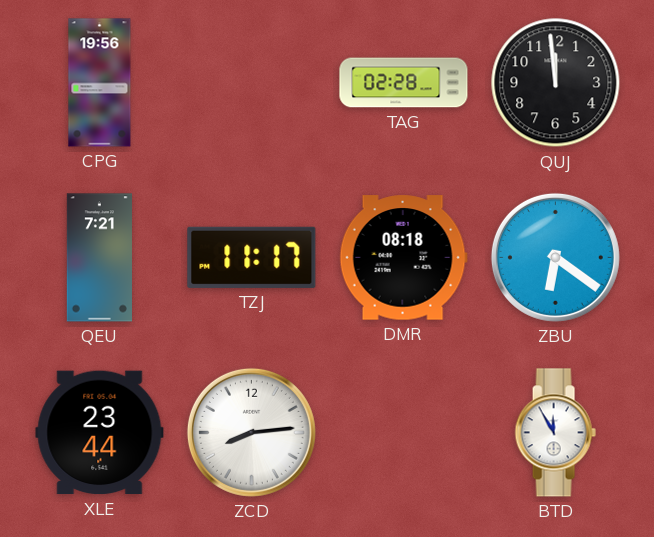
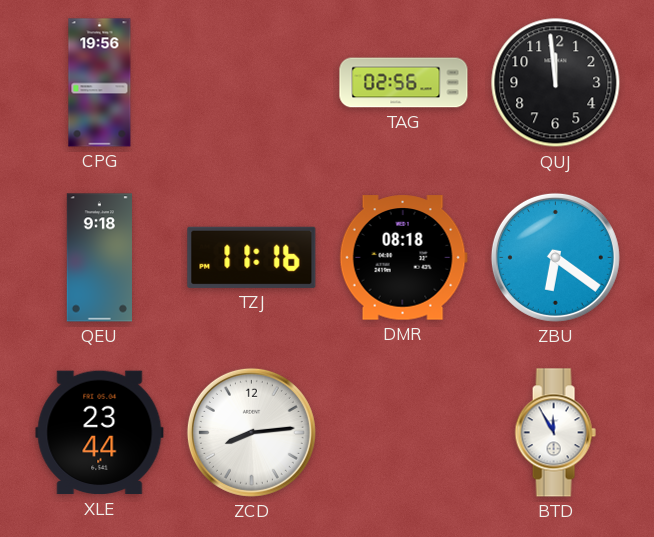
TAG: 02:28 -> 02:56
QEU: 7:21 -> 9:18
TZJ: 11:17 -> 11:16
